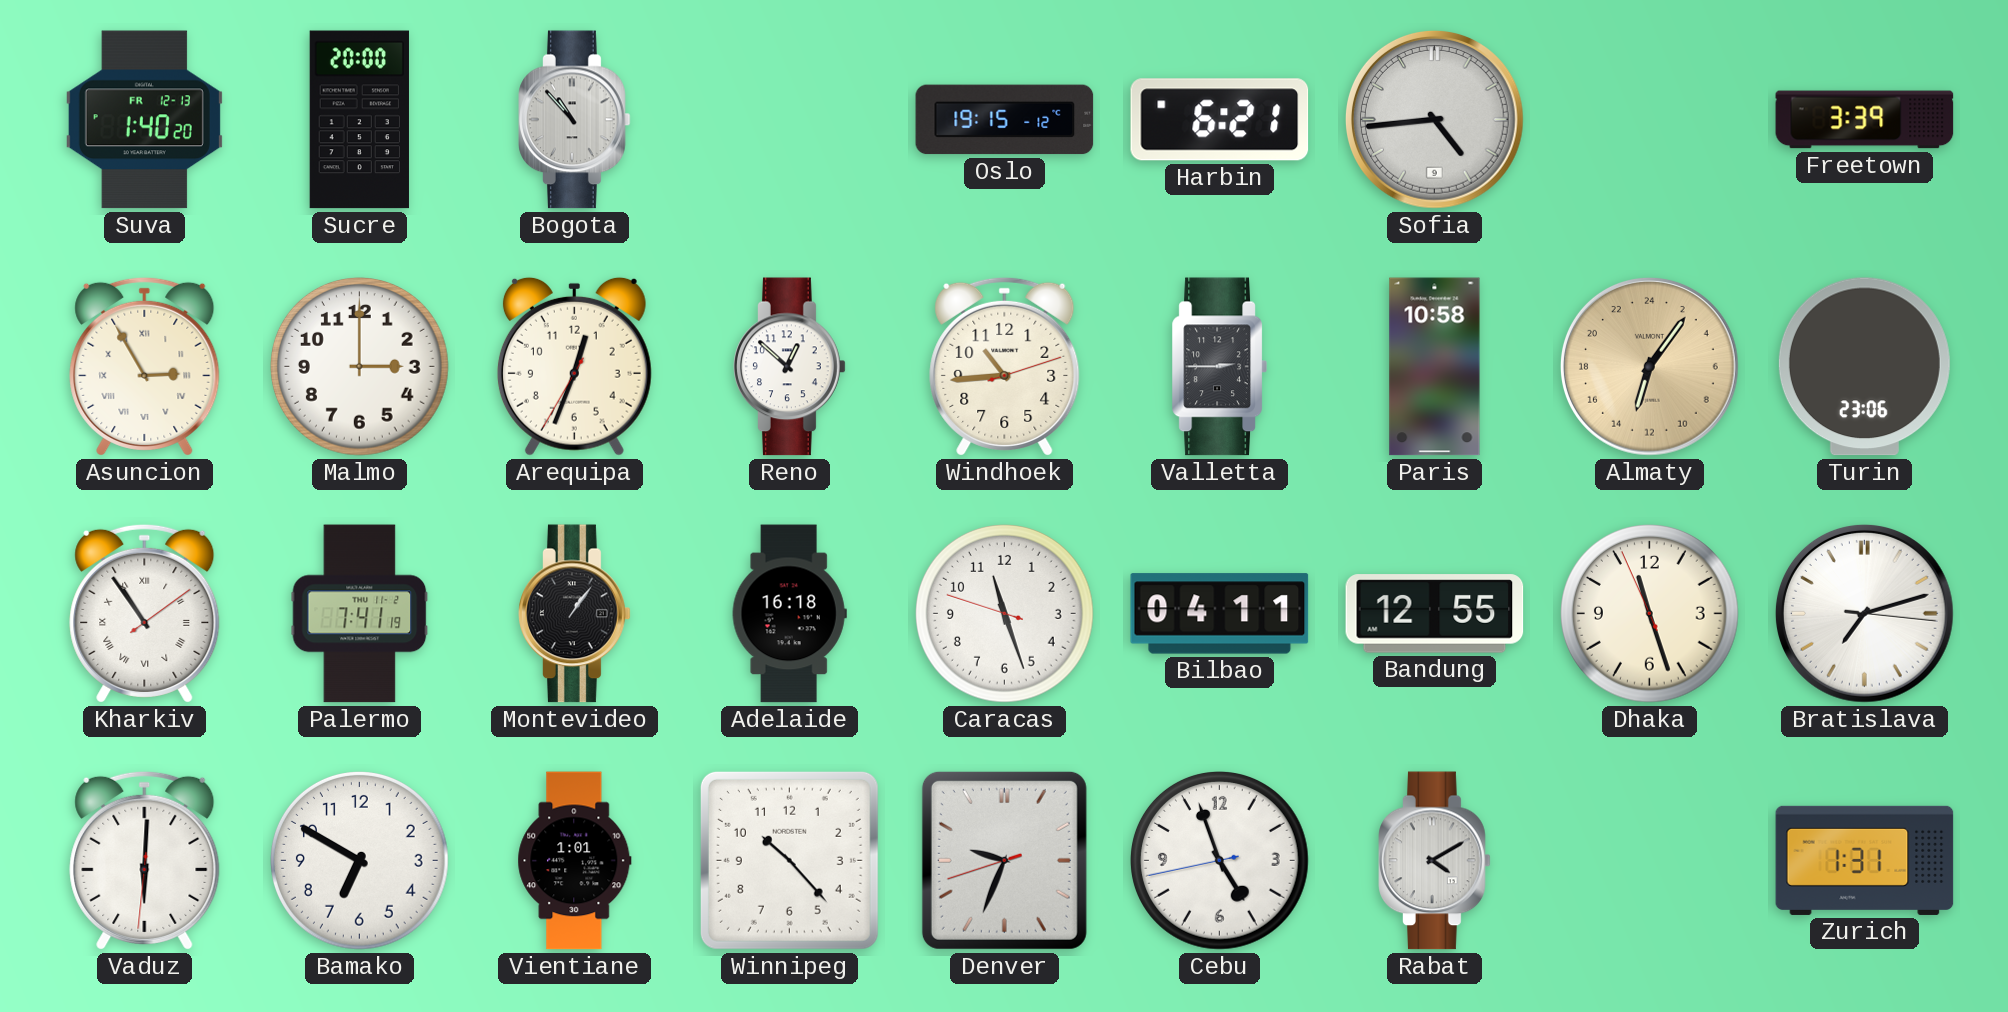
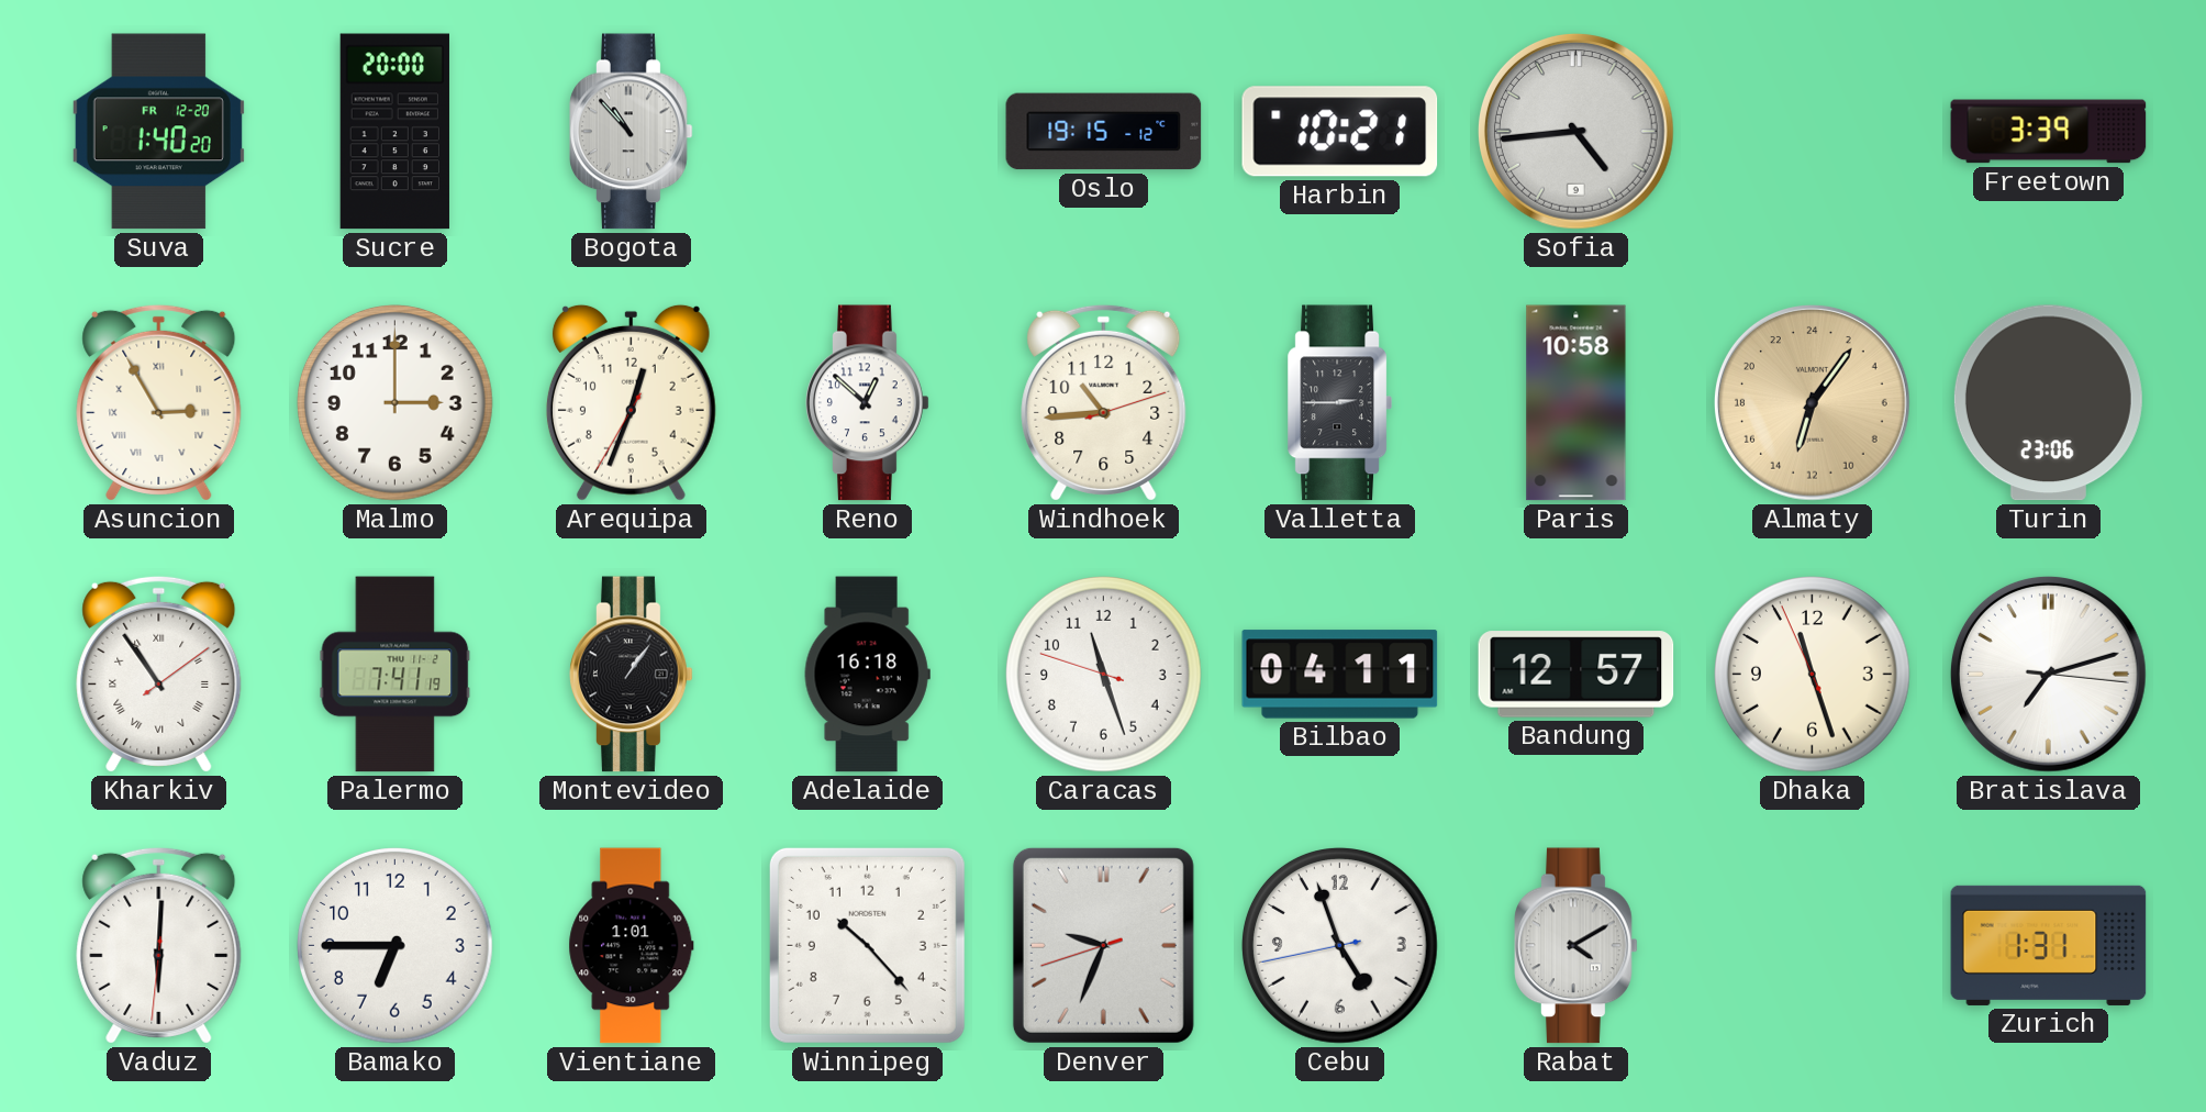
Suva date: FR 12-13 -> FR 12-20
Harbin: 6:21 -> 10:21
Bandung: 12:55 -> 12:57
Bamako: 6:50 -> 6:45
